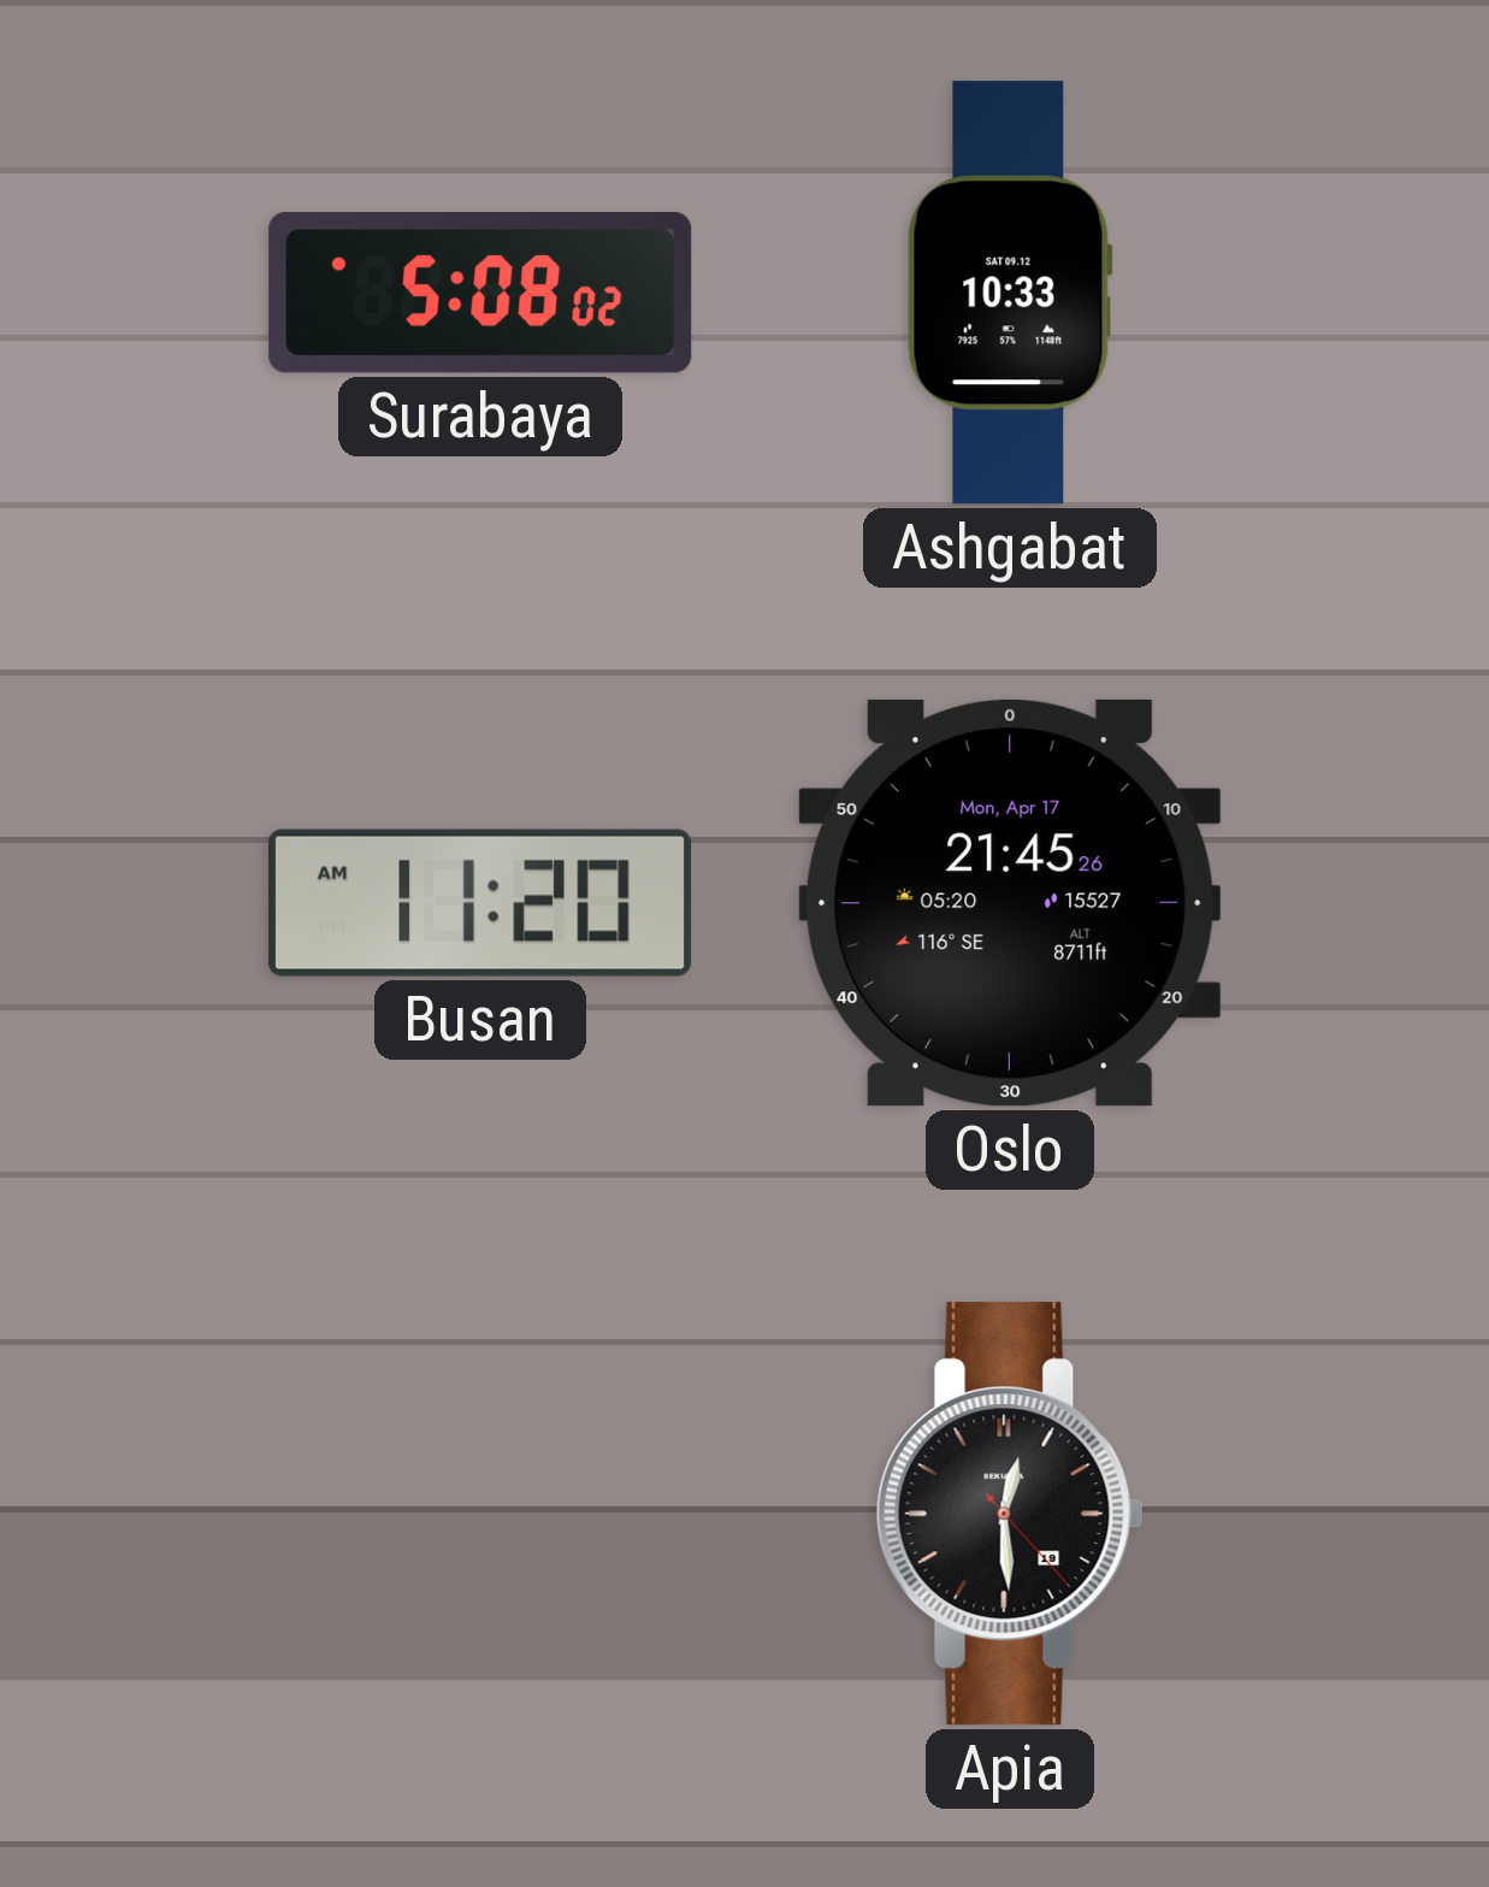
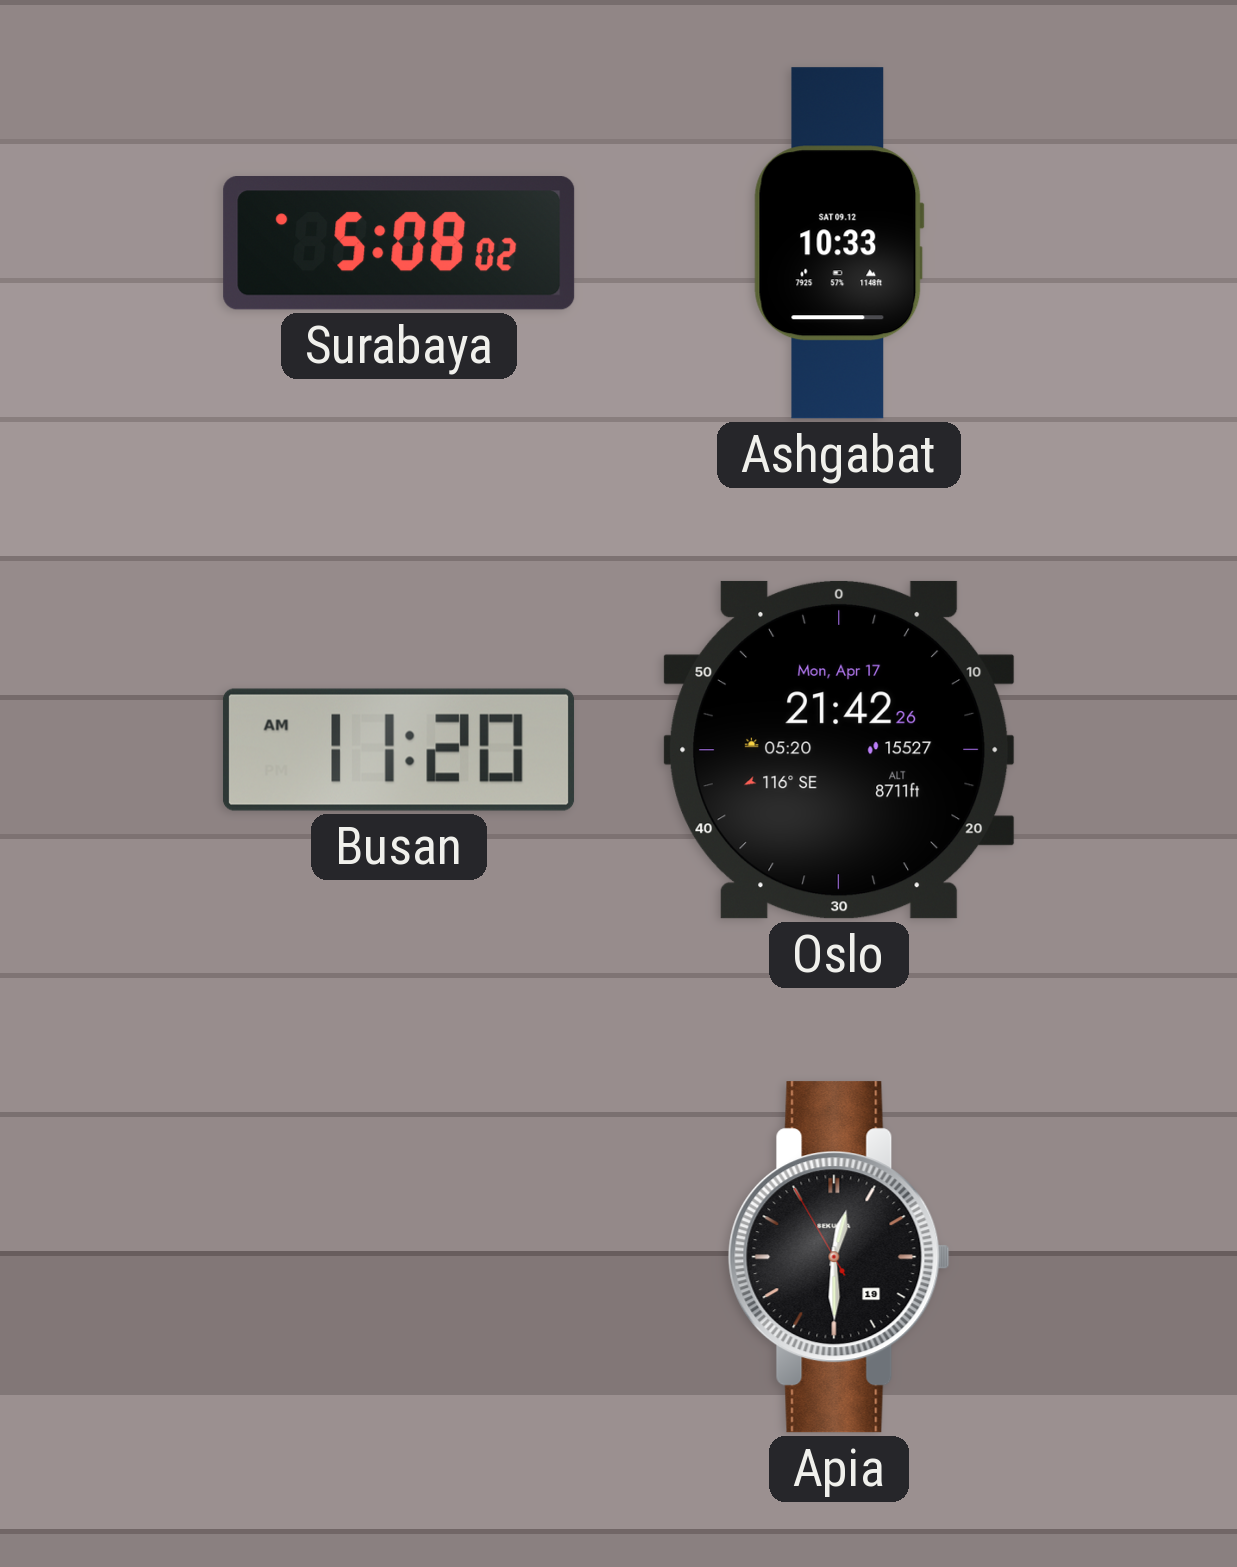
Oslo: 21:45 -> 21:42
Apia: 12:29:23 -> 12:29:55
